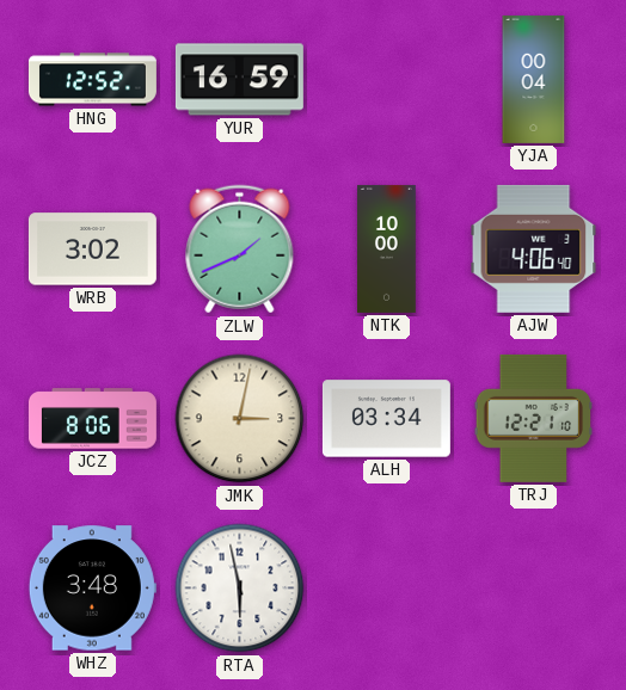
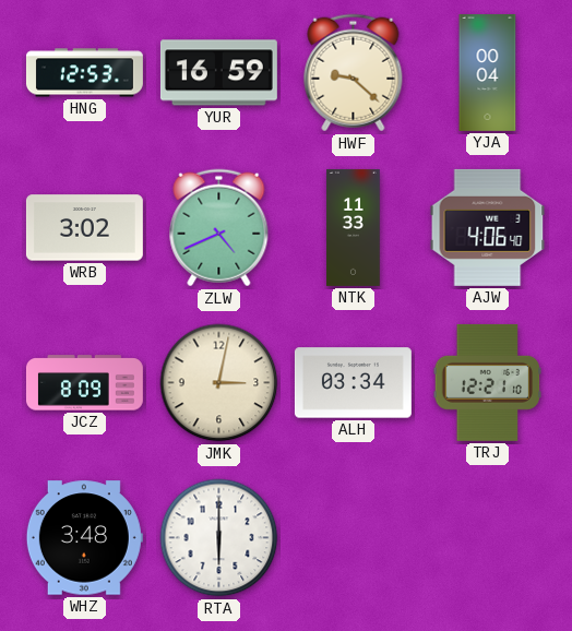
HNG: 12:52 -> 12:53
HWF: none -> 9:22
ZLW: 1:41 -> 4:41
NTK: 10:00 -> 11:33
JCZ: 8:06 -> 8:09
RTA: 5:58 -> 6:00
